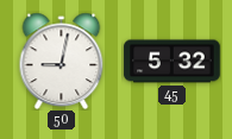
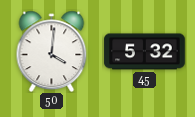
50: 9:02 -> 4:01
